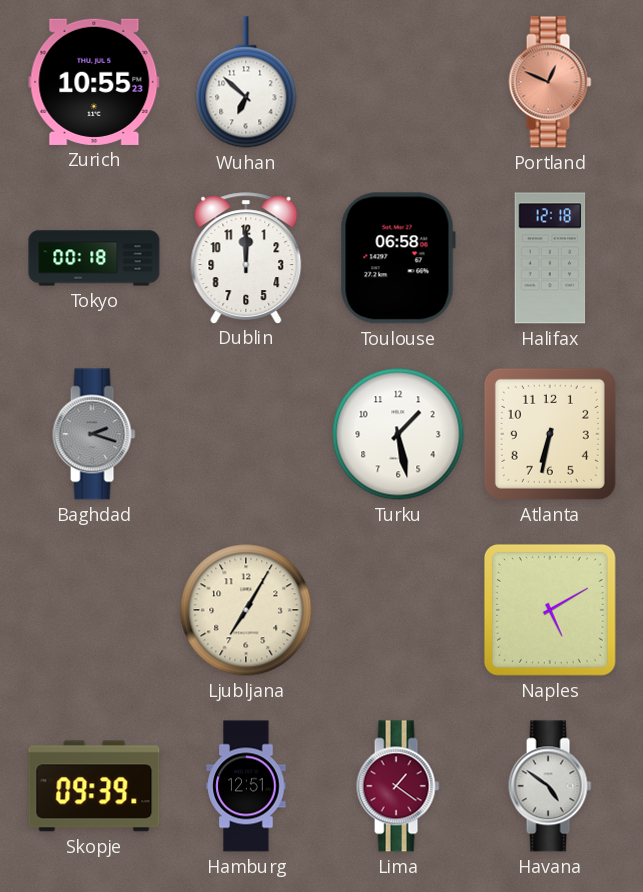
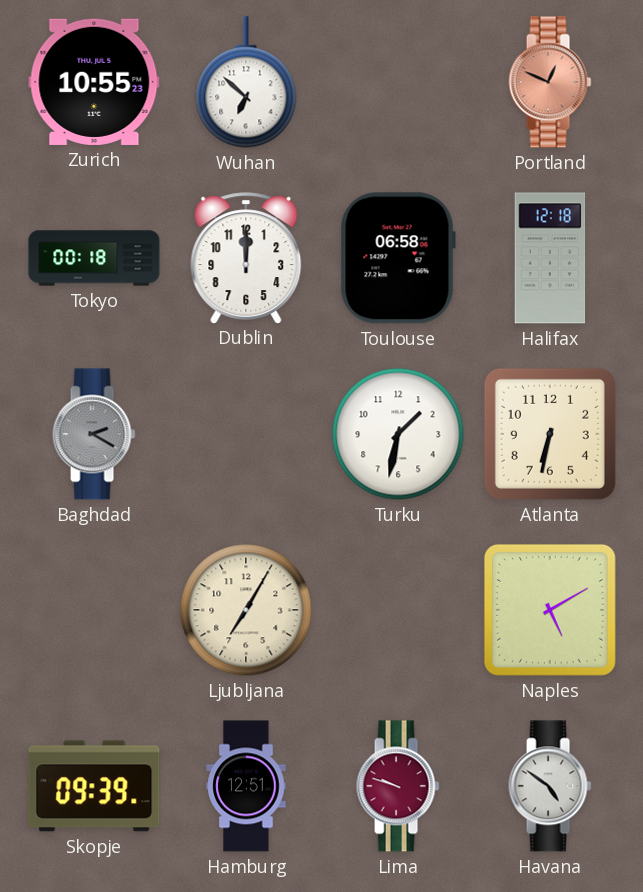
Baghdad: 2:18 -> 2:20
Turku: 1:28 -> 1:32
Lima: 1:21 -> 9:48
